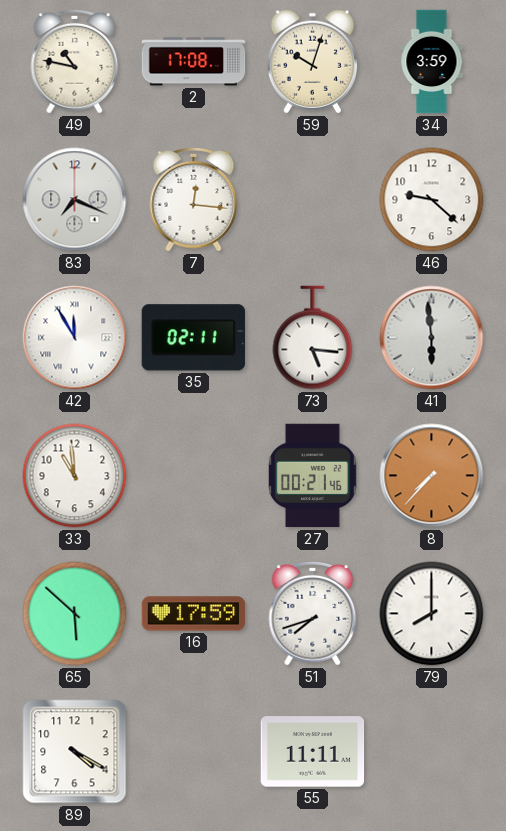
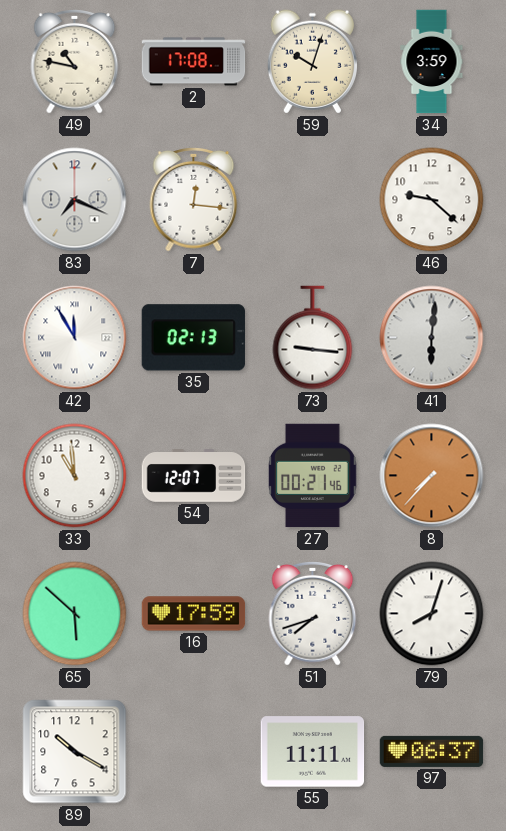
35: 02:11 -> 02:13
73: 5:16 -> 9:16
41: 5:59 -> 6:01
54: none -> 12:07
79: 8:00 -> 8:03
89: 4:20 -> 10:20
97: none -> 06:37
